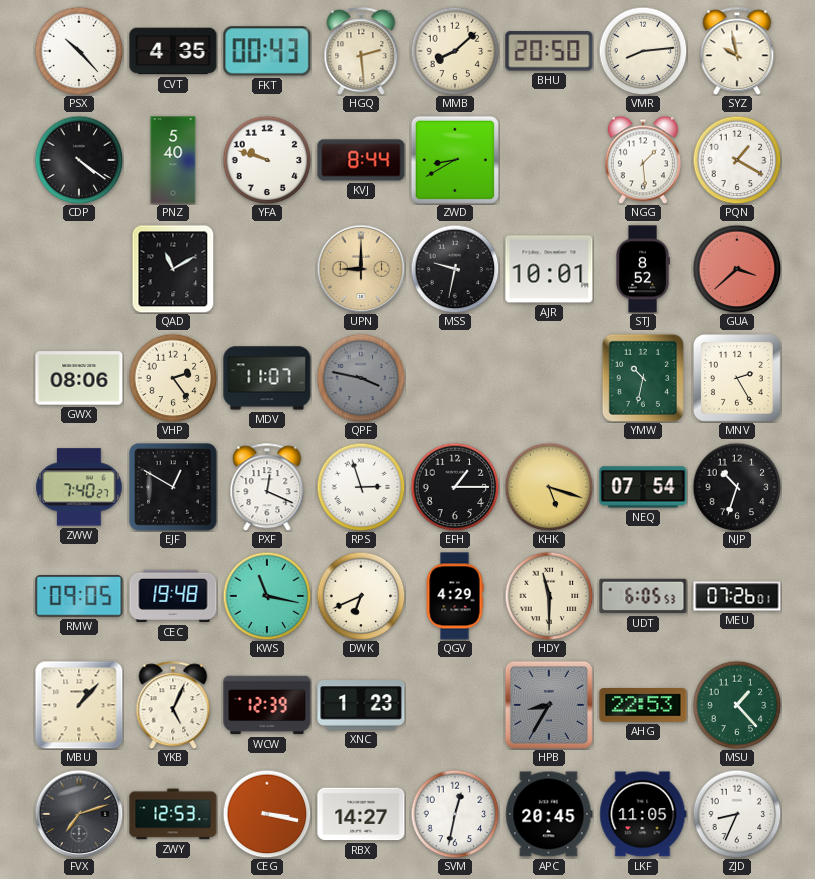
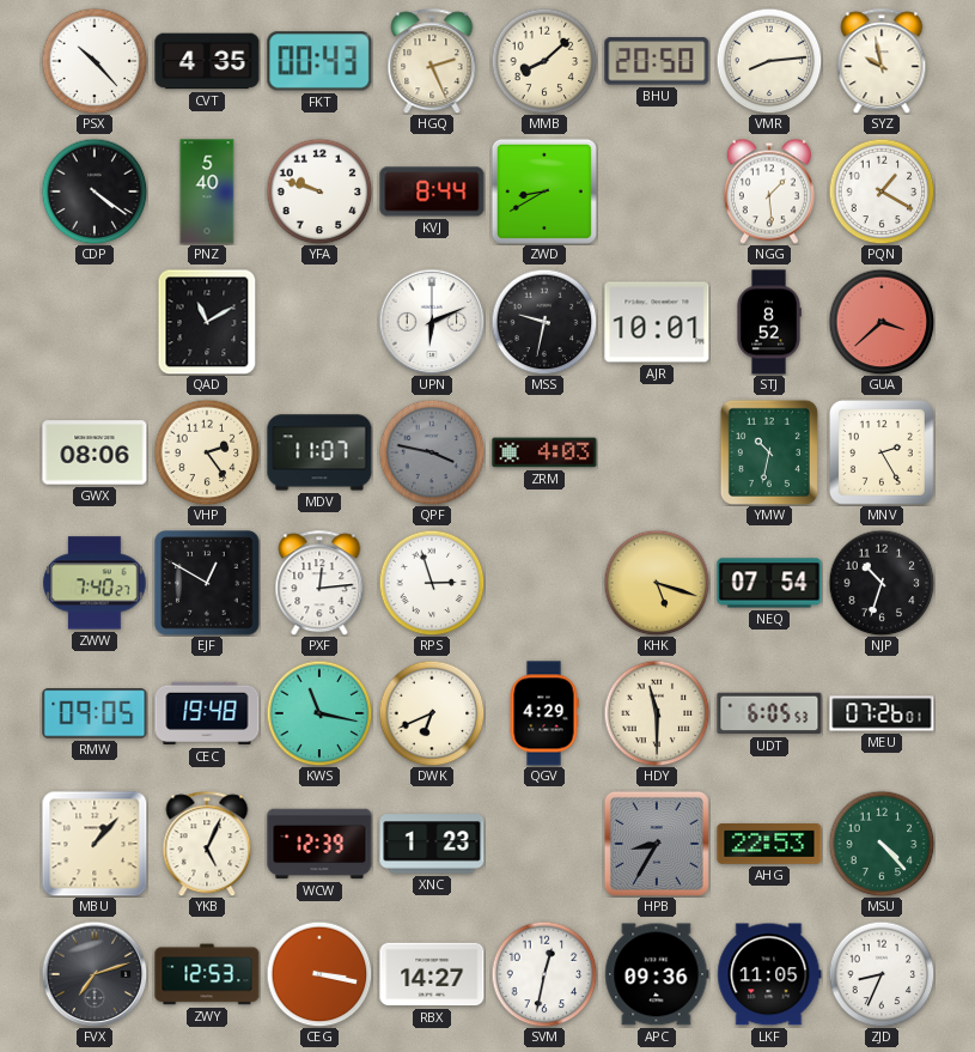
HGQ: 2:29 -> 2:26
UPN: 9:00 -> 6:11
UPN dial: champagne -> white
ZRM: none -> 4:03
PXF: 12:19 -> 12:14
EFH: 1:15 -> none
MSU: 1:23 -> 4:23
APC: 20:45 -> 09:36
